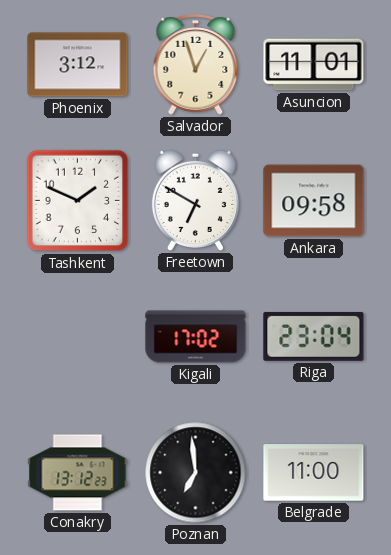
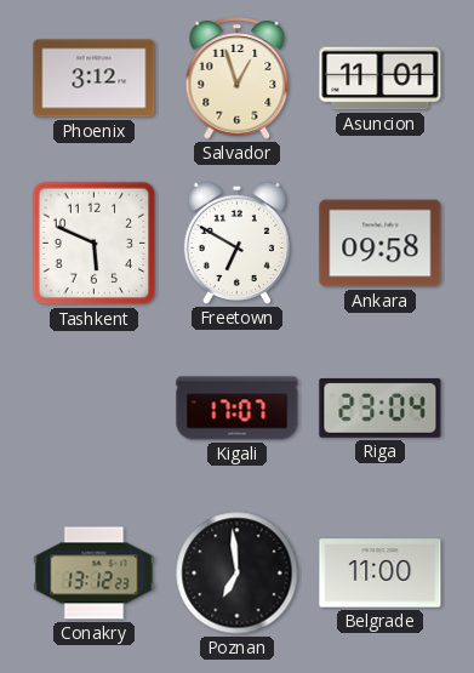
Tashkent: 1:49 -> 5:49
Kigali: 17:02 -> 17:07
